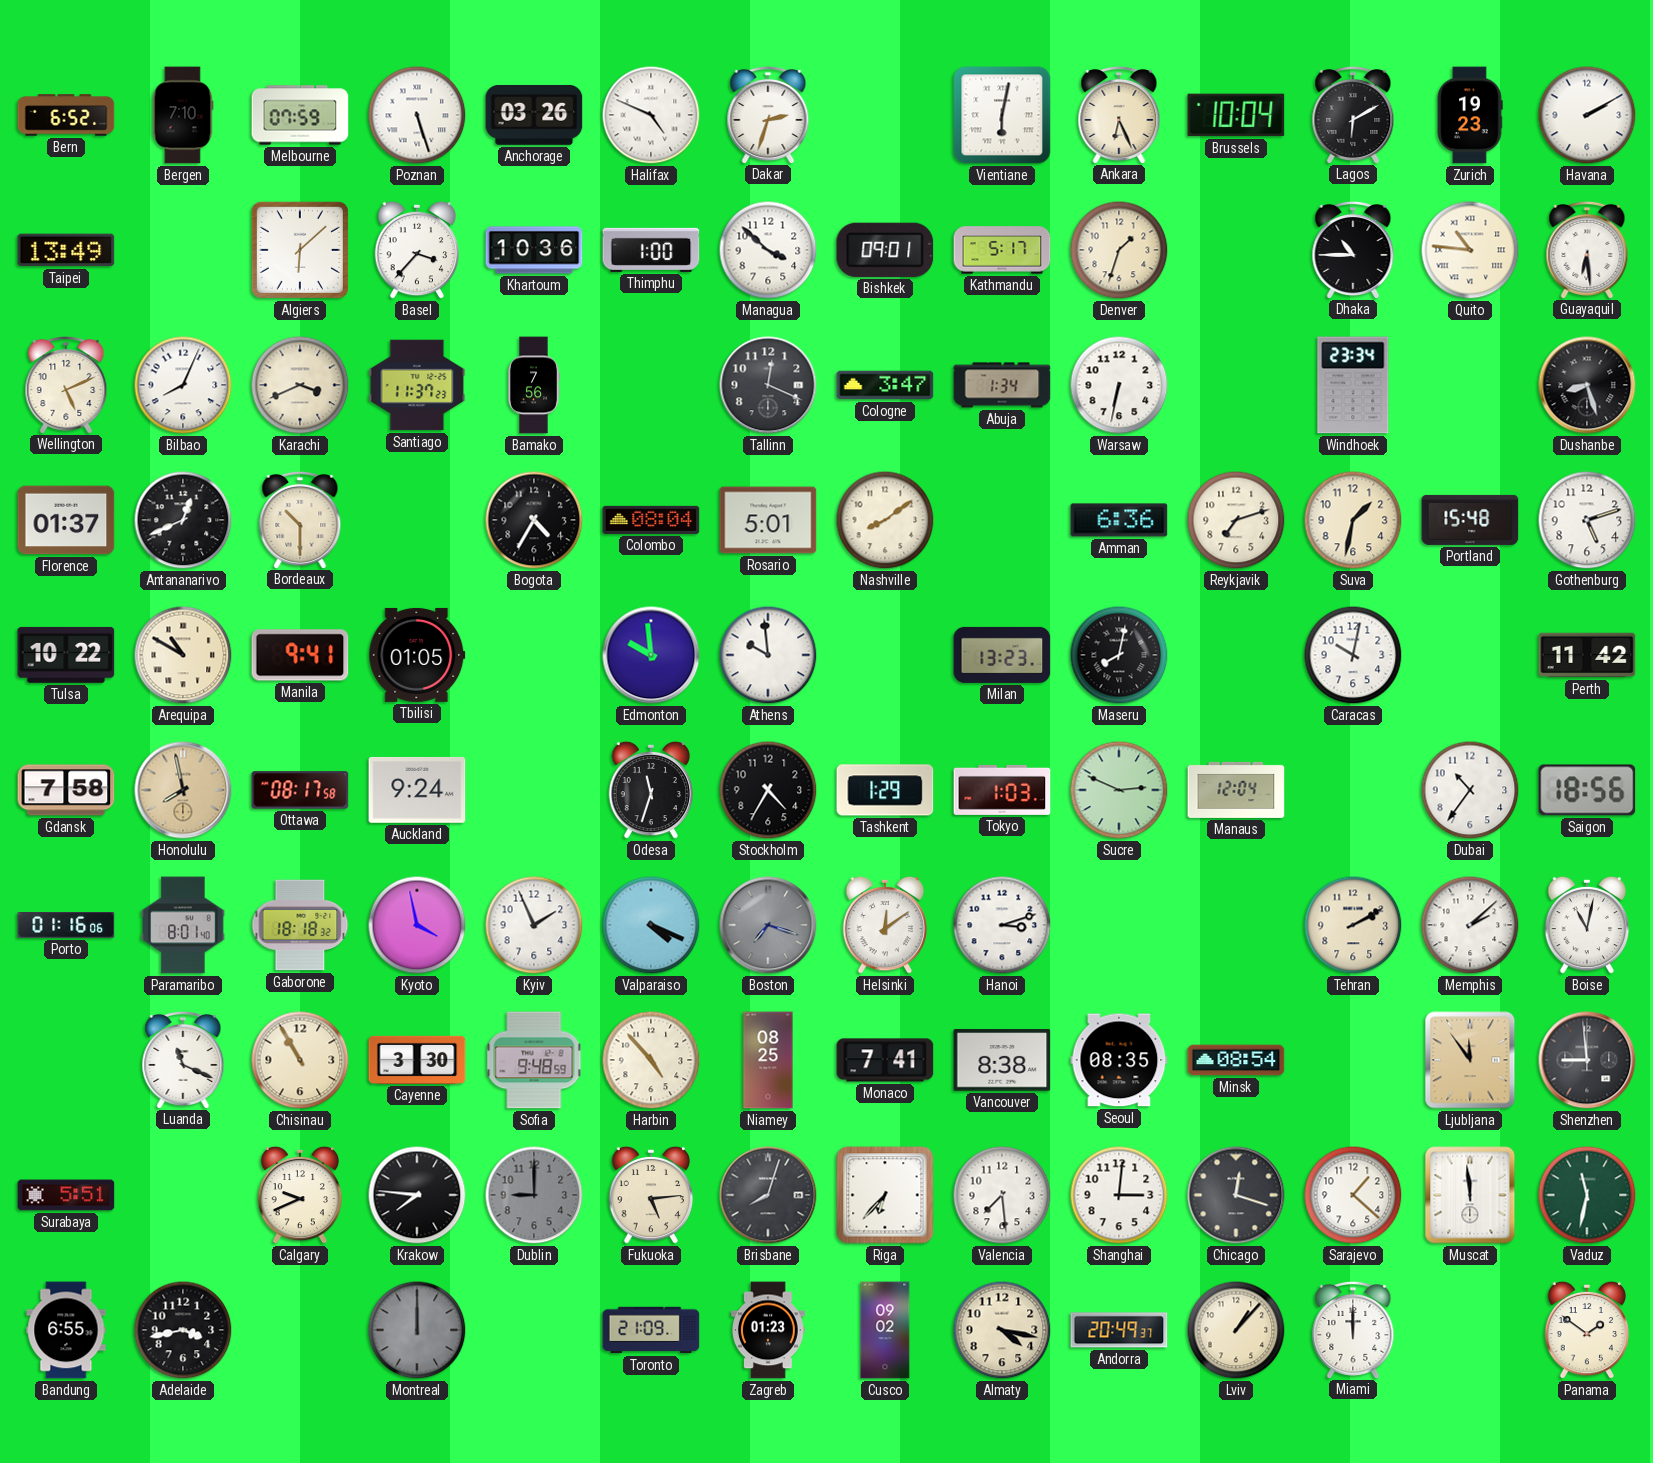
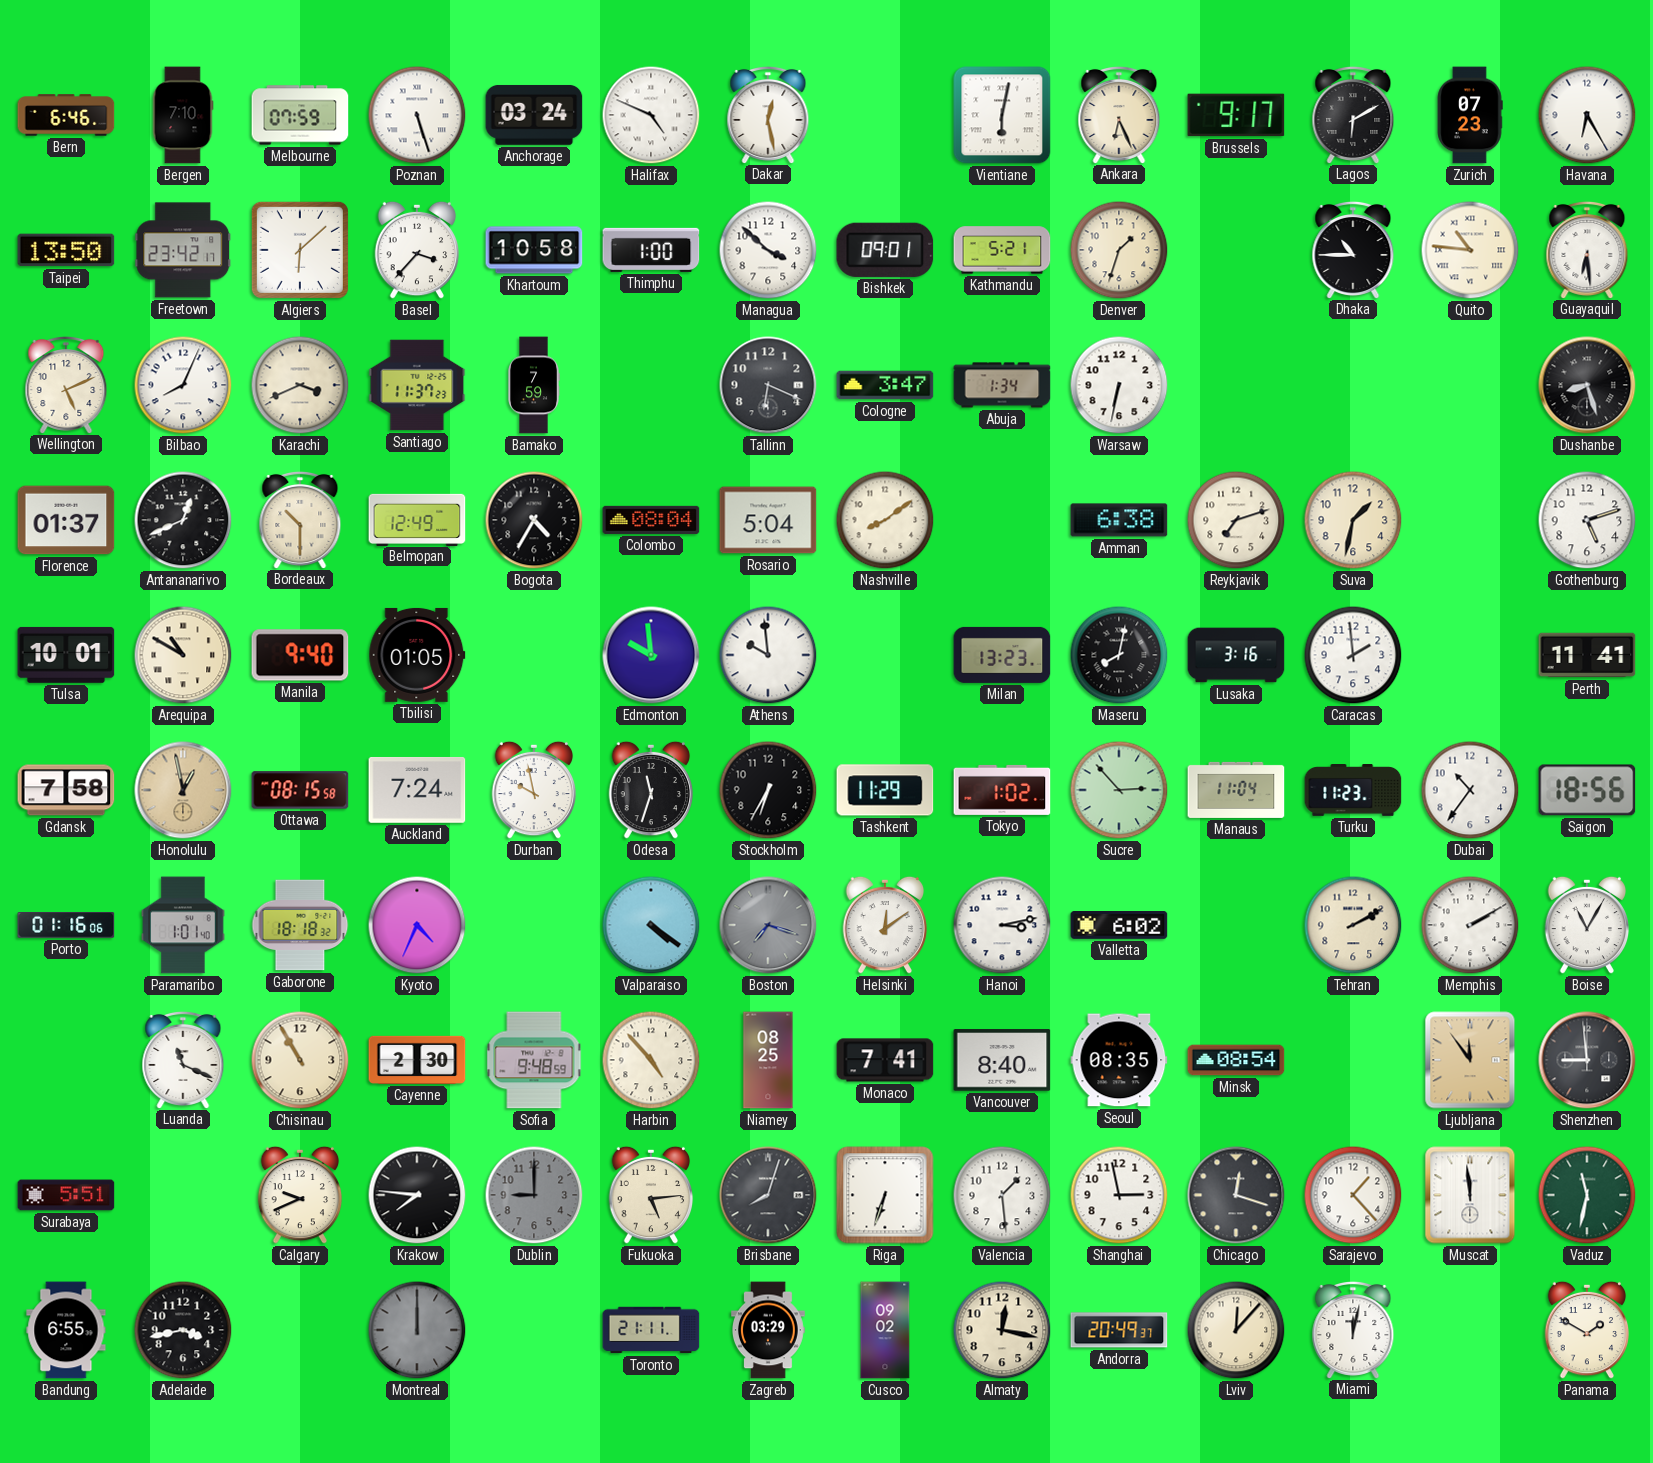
Bern: 6:52 -> 6:46
Anchorage: 03:26 -> 03:24
Dakar: 2:33 -> 12:28
Brussels: 10:04 -> 9:17
Zurich: 19:23 -> 07:23
Havana: 2:10 -> 6:25
Taipei: 13:49 -> 13:50
Freetown: none -> 23:42
Khartoum: 10:36 -> 10:58
Kathmandu: 5:17 -> 5:21
Bamako: 7:56 -> 7:59
Tallinn: 12:19 -> 6:19
Windhoek: 23:34 -> none
Belmopan: none -> 12:49
Rosario: 5:01 -> 5:04
Amman: 6:36 -> 6:38
Portland: 15:48 -> none
Tulsa: 10:22 -> 10:01
Manila: 9:41 -> 9:40
Lusaka: none -> 3:16
Caracas: 10:02 -> 1:59
Perth: 11:42 -> 11:41
Honolulu: 7:58 -> 12:58
Ottawa: 08:17 -> 08:15
Auckland: 9:24 -> 7:24
Durban: none -> 9:58
Stockholm: 4:35 -> 6:35
Tashkent: 1:29 -> 11:29
Tokyo: 1:03 -> 1:02
Sucre: 2:49 -> 2:53
Manaus: 12:04 -> 11:04
Turku: none -> 11:23
Paramaribo: 8:01 -> 1:01
Kyoto: 3:58 -> 4:34
Kyiv: 1:56 -> none
Valparaiso: 4:19 -> 4:21
Hanoi: 3:12 -> 3:13
Valletta: none -> 6:02
Memphis: 2:08 -> 2:10
Boise: 11:02 -> 11:05
Cayenne: 3:30 -> 2:30
Vancouver: 8:38 -> 8:40
Riga: 6:37 -> 6:33
Valencia: 7:29 -> 1:29
Shanghai: 3:01 -> 2:58
Sarajevo: 1:22 -> 1:23
Toronto: 21:09 -> 21:11
Zagreb: 01:23 -> 03:29
Almaty: 4:17 -> 12:17
Lviv: 1:07 -> 12:07
Miami: 12:00 -> 12:02
Panama: 1:51 -> 1:50
